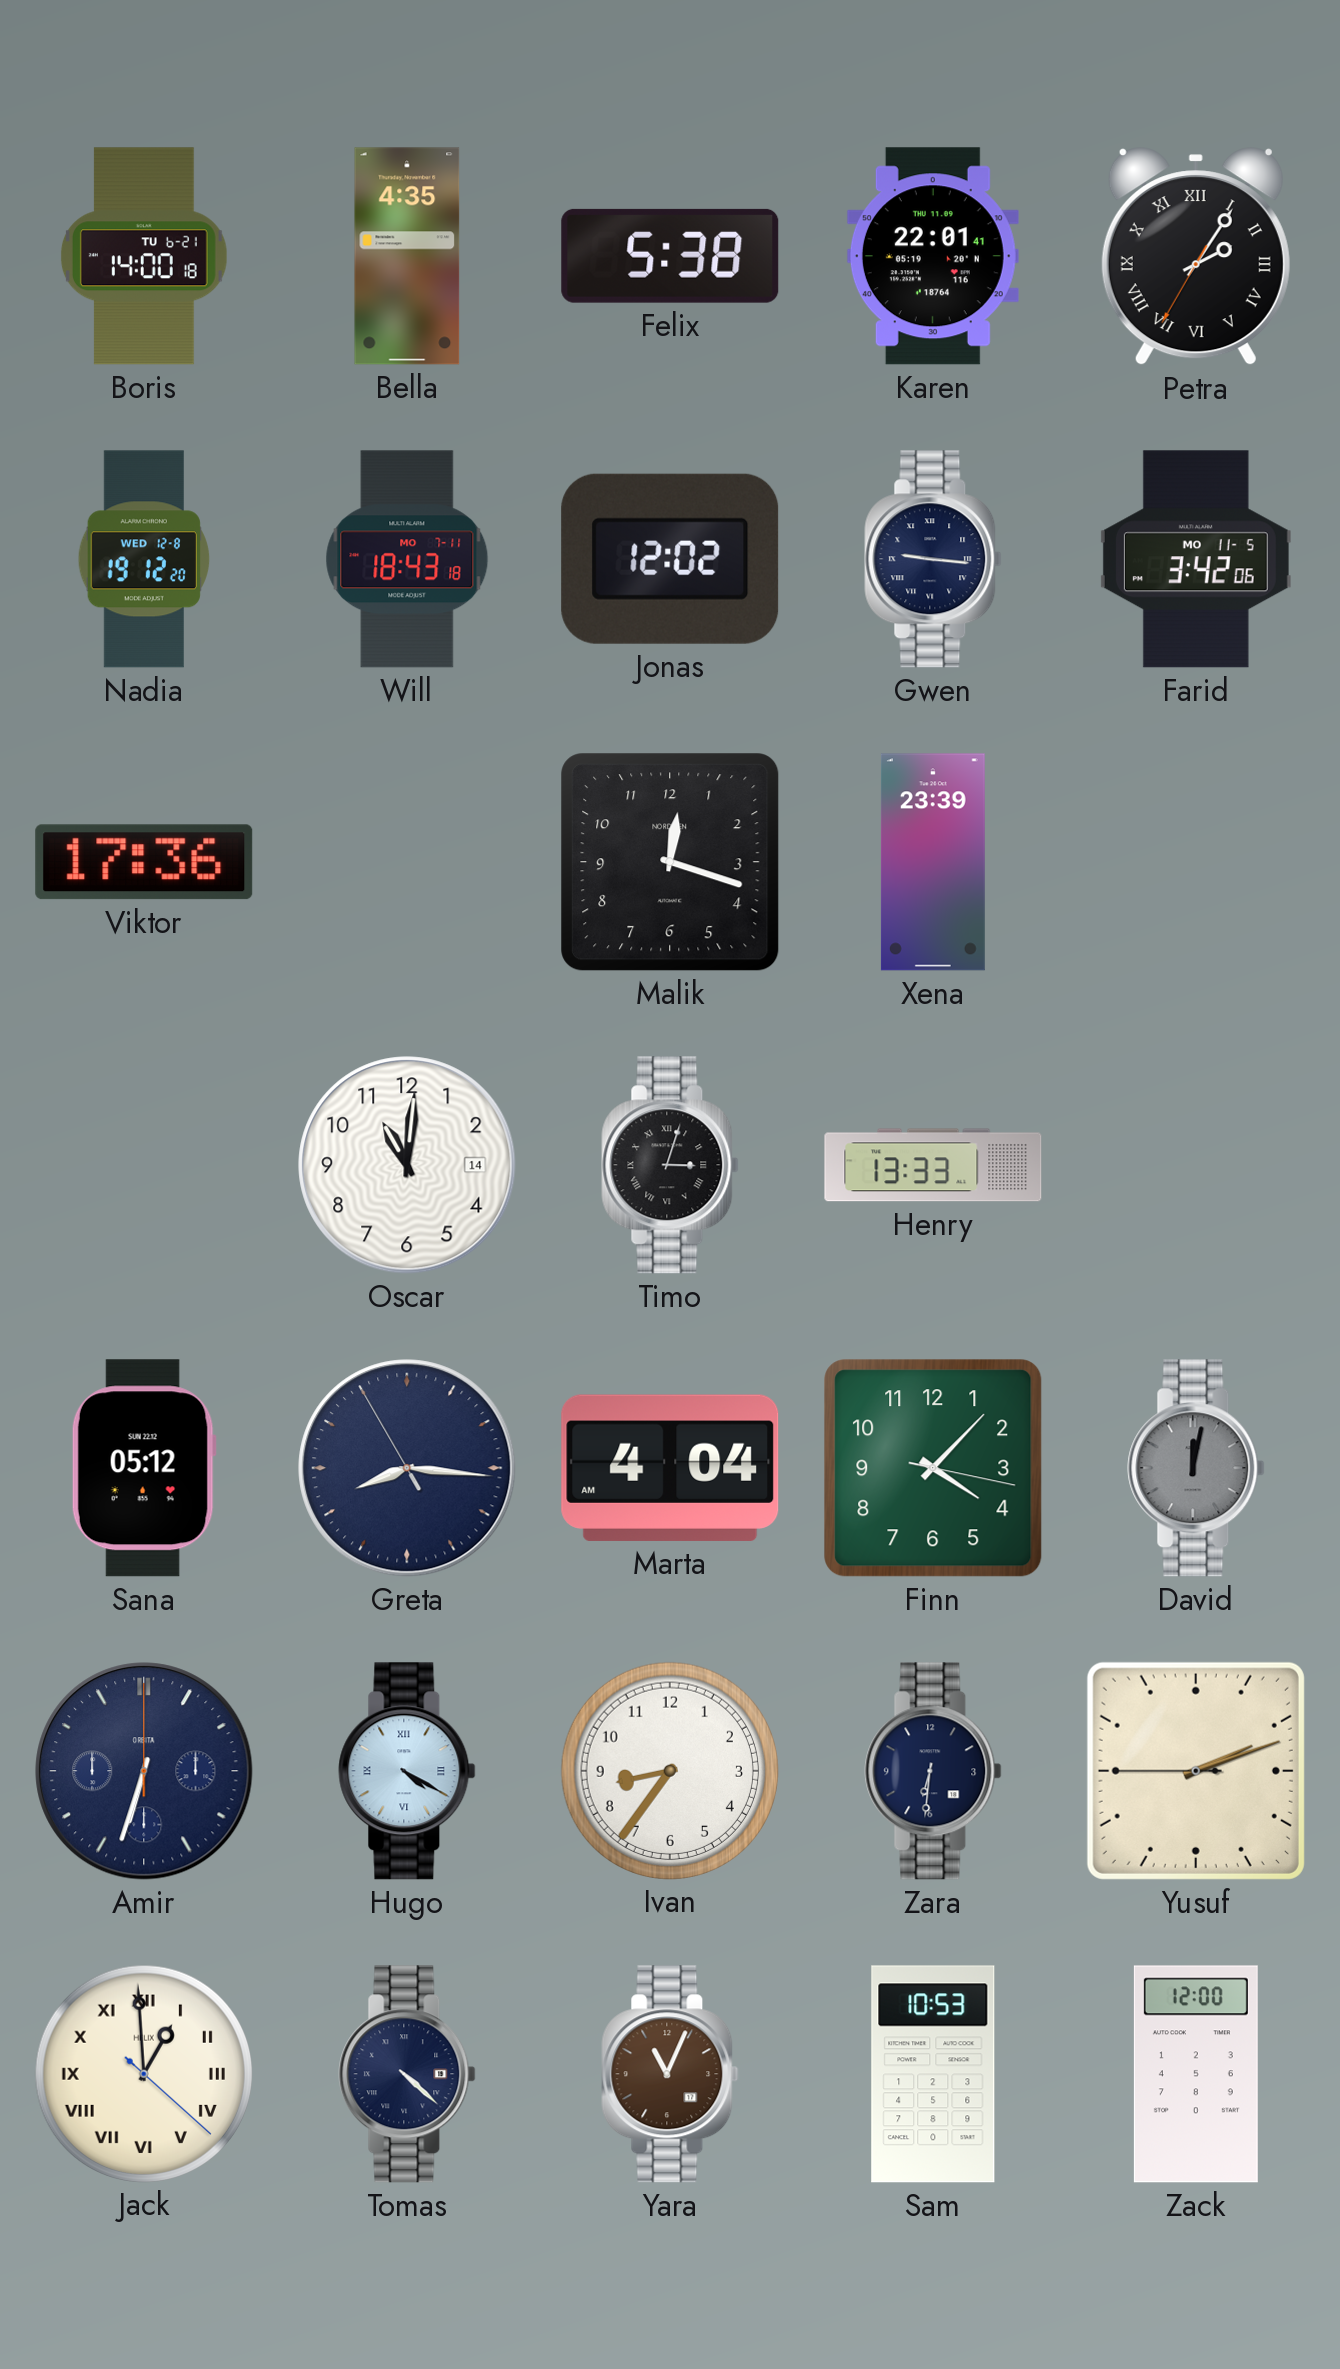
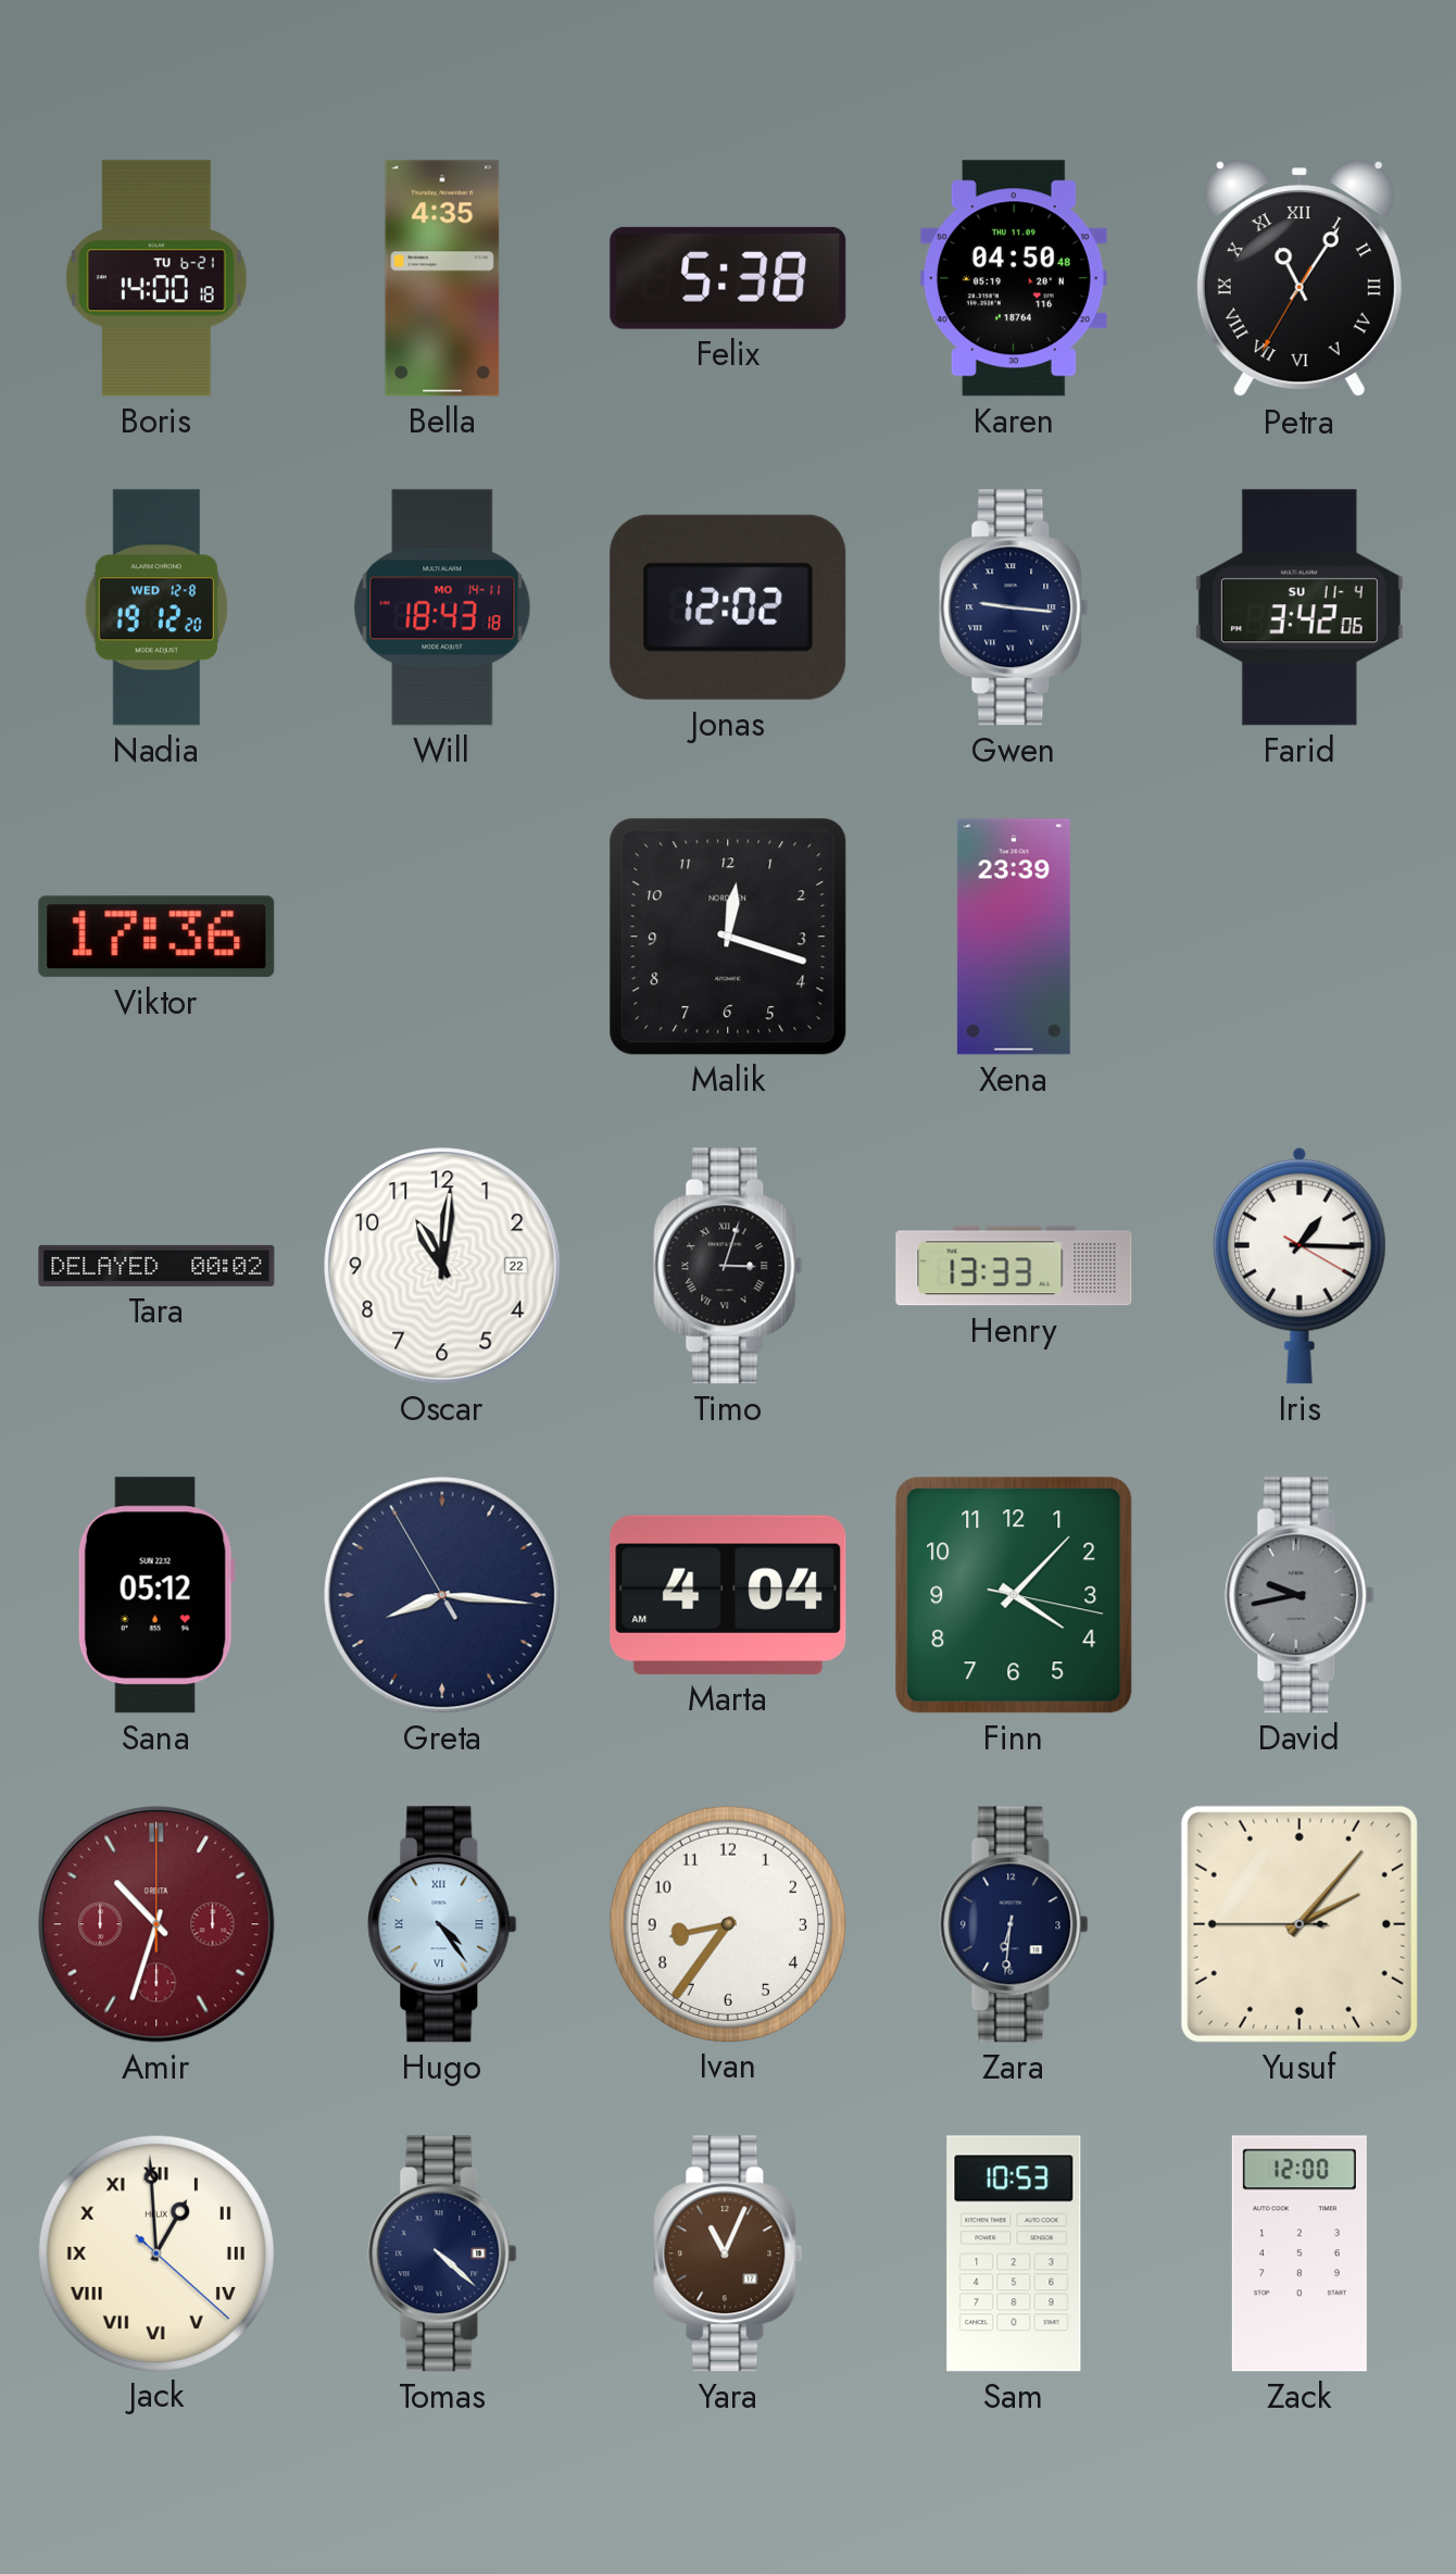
Karen: 22:01 -> 04:50
Petra: 2:05 -> 11:05
Will date: MO 7-11 -> MO 14-11
Farid date: MO 11-5 -> SU 11-4
Tara: none -> 00:02
Oscar date: 14 -> 22
Iris: none -> 1:15
David: 12:02 -> 9:43
Amir: 6:33 -> 10:33
Amir dial: navy -> burgundy
Hugo: 4:20 -> 4:24
Yusuf: 2:11 -> 2:06
